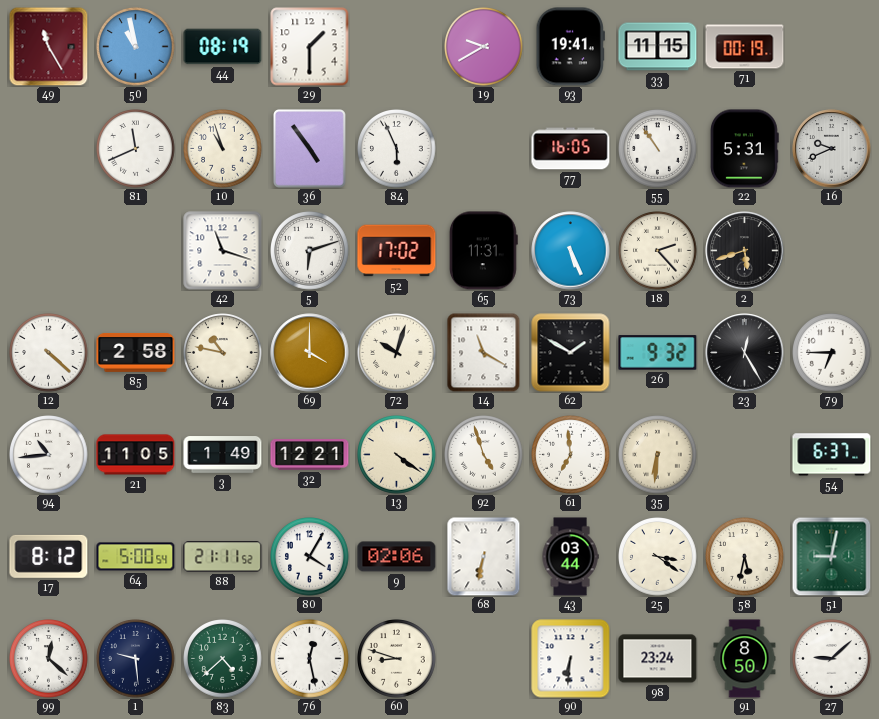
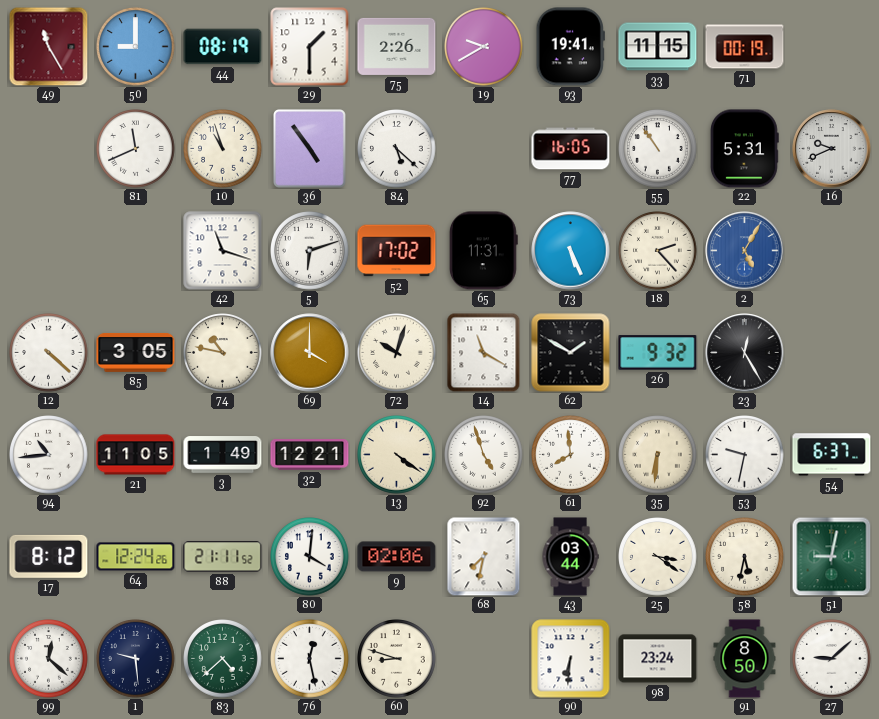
50: 10:58 -> 9:00
75: none -> 2:26
84: 5:56 -> 5:22
2: 5:42 -> 5:05
2 dial: black -> blue
85: 2:58 -> 3:05
79: 6:45 -> none
61: 6:59 -> 7:59
53: none -> 9:32
64: 5:00 -> 12:24
80: 4:05 -> 4:01
68: 6:32 -> 7:32
